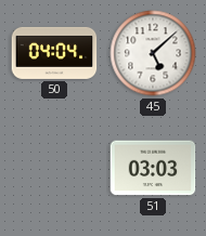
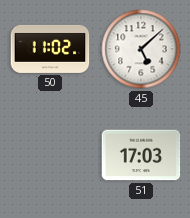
50: 04:04 -> 11:02
51: 03:03 -> 17:03
